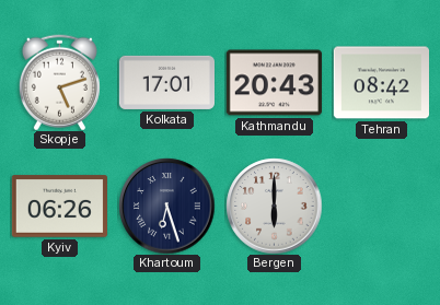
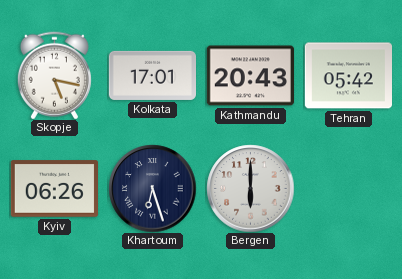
Skopje: 5:12 -> 5:17
Tehran: 08:42 -> 05:42
